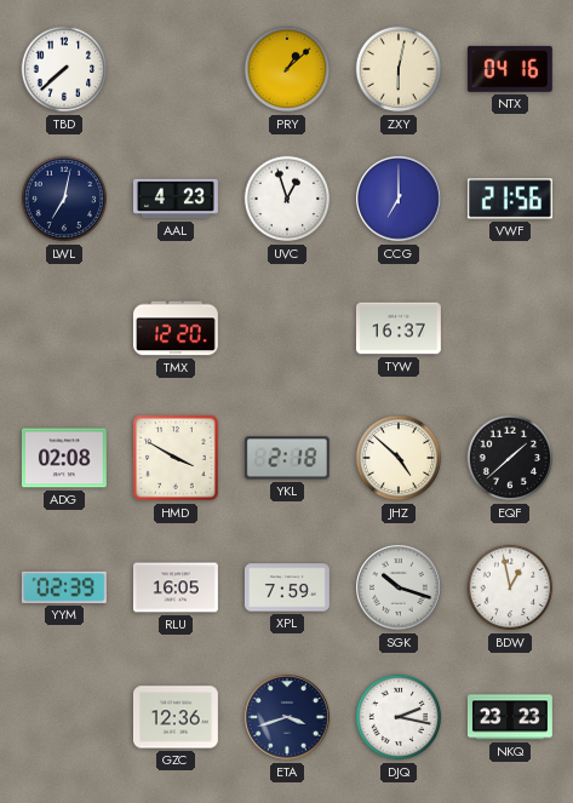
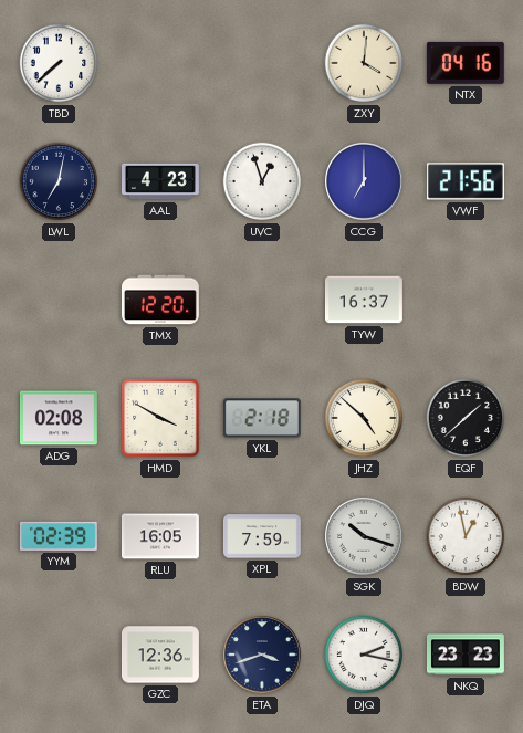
PRY: 1:08 -> none
ZXY: 6:02 -> 4:01
